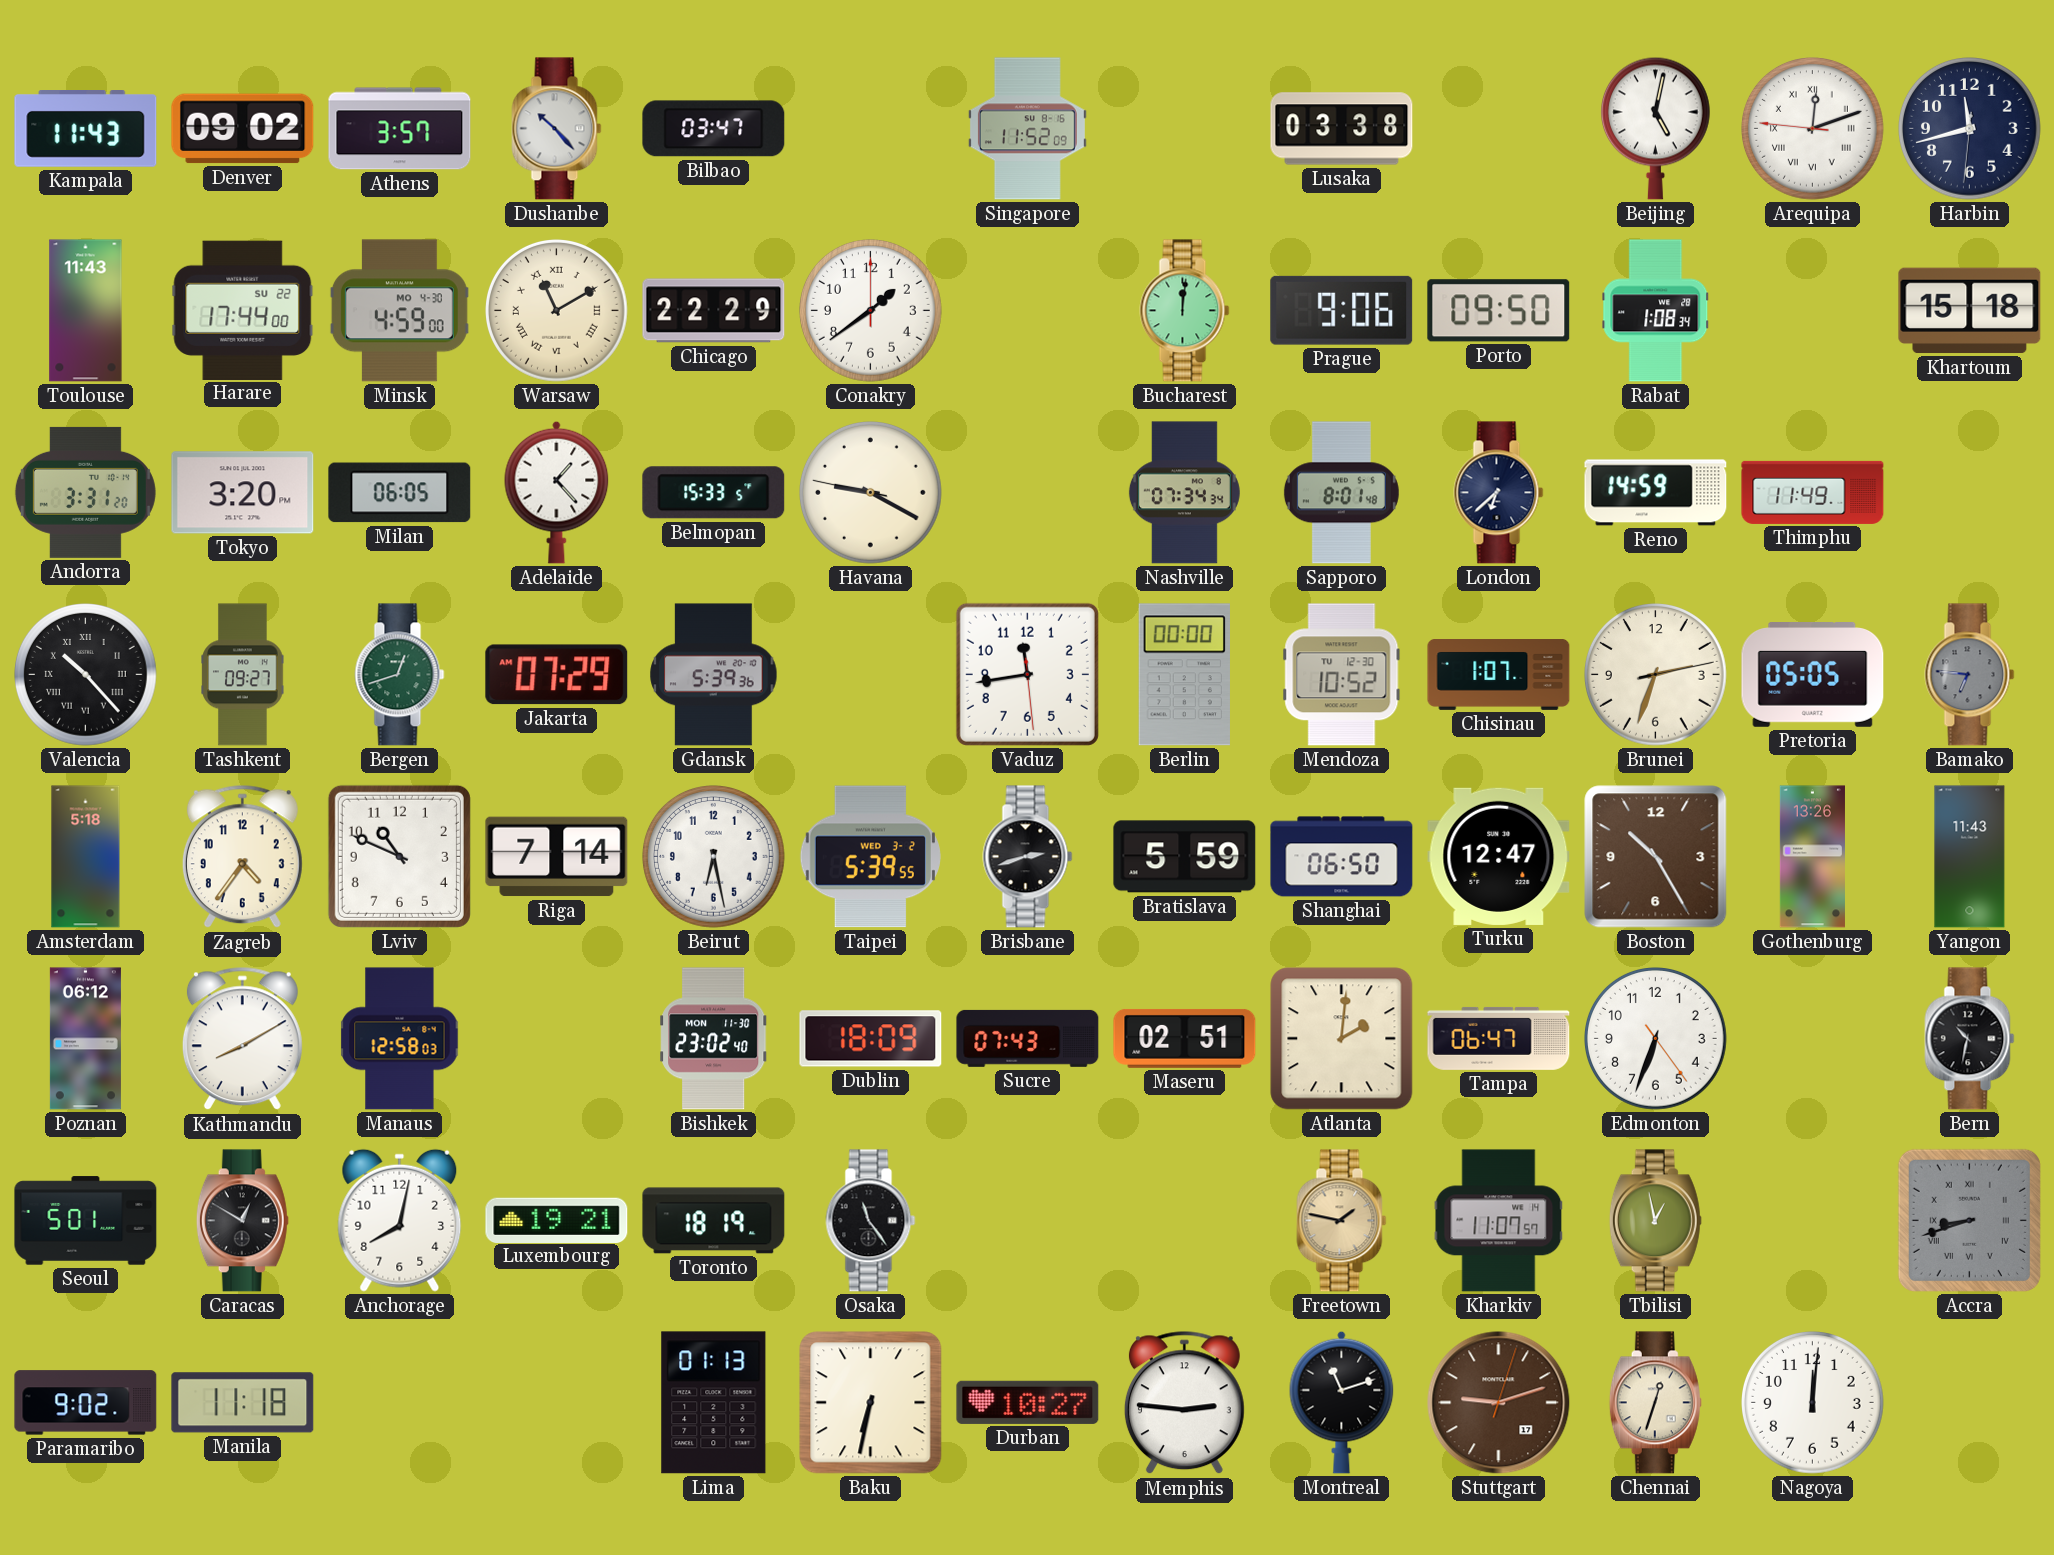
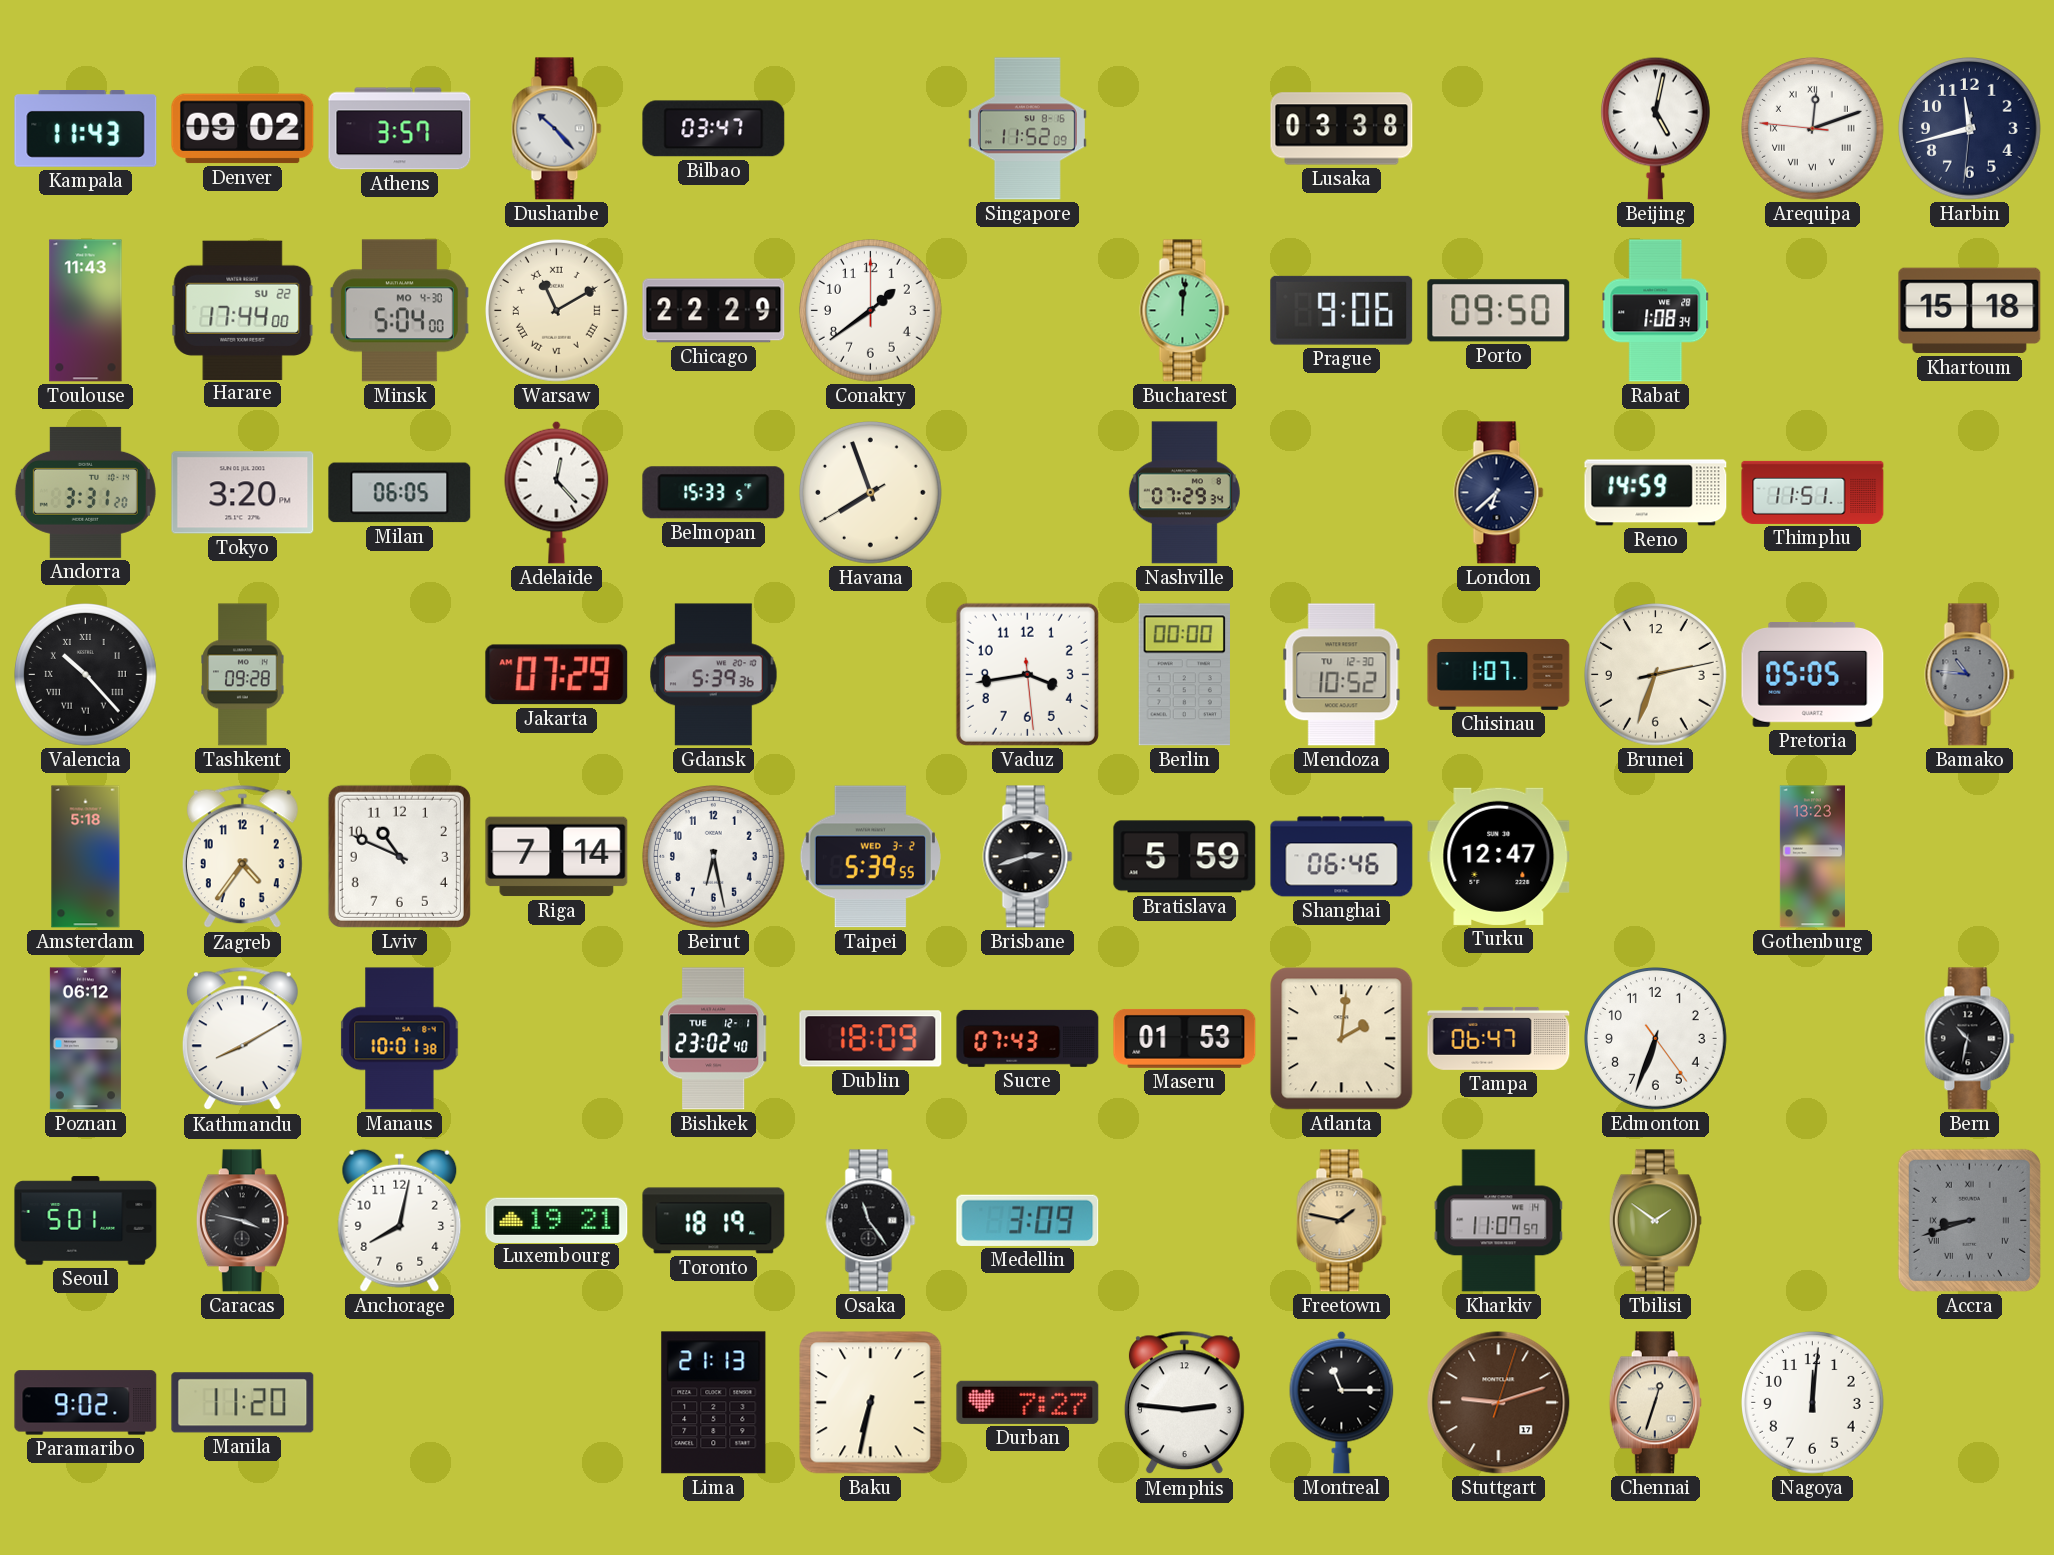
Minsk: 4:59 -> 5:04
Adelaide: 1:23 -> 12:23
Havana: 9:19 -> 7:56
Nashville: 07:34 -> 07:29
Sapporo: 8:01 -> none
Thimphu: 11:49 -> 11:51
Tashkent: 09:27 -> 09:28
Bergen: 12:42 -> none
Vaduz: 11:43 -> 3:43
Bamako: 6:46 -> 10:46
Shanghai: 06:50 -> 06:46
Boston: 10:25 -> none
Gothenburg: 13:26 -> 13:23
Yangon: 11:43 -> none
Manaus: 12:58 -> 10:01
Bishkek date: MON 11-30 -> TUE 12-1
Maseru: 02:51 -> 01:53
Caracas: 12:50 -> 3:47
Medellin: none -> 3:09
Tbilisi: 12:58 -> 1:51
Manila: 11:18 -> 11:20
Lima: 01:13 -> 21:13
Durban: 10:27 -> 7:27
Montreal: 11:12 -> 11:15
